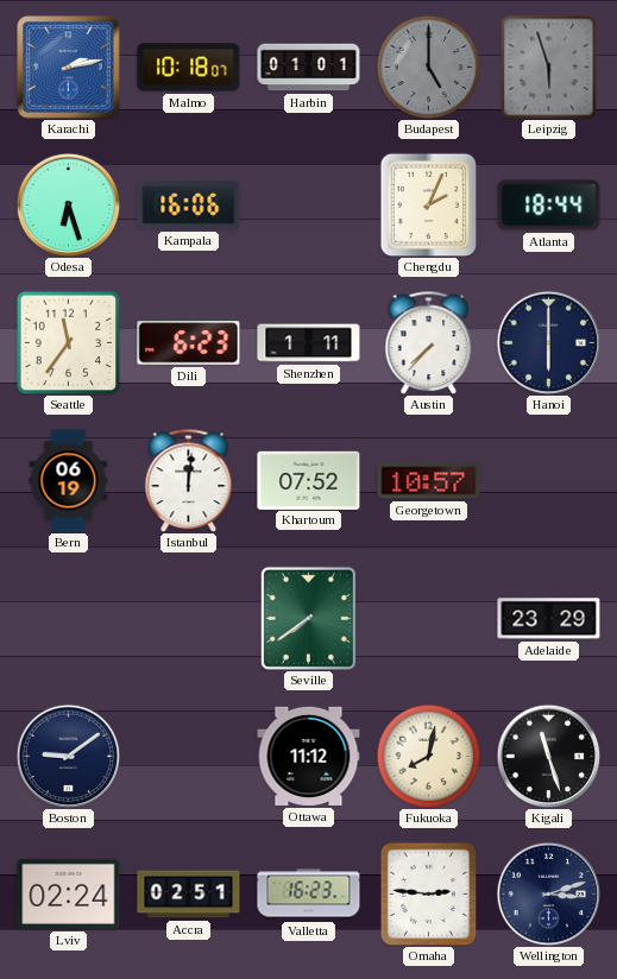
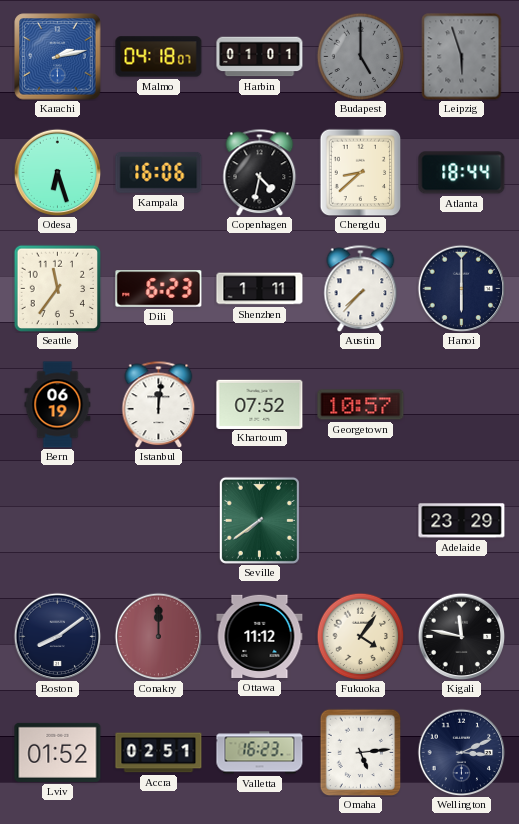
Malmo: 10:18 -> 04:18
Copenhagen: none -> 4:32
Chengdu: 2:04 -> 8:38
Boston: 9:09 -> 8:09
Conakry: none -> 12:00
Fukuoka: 8:02 -> 4:06
Kigali: 11:27 -> 11:47
Lviv: 02:24 -> 01:52
Omaha: 2:46 -> 5:14
Wellington: 3:12 -> 3:11
